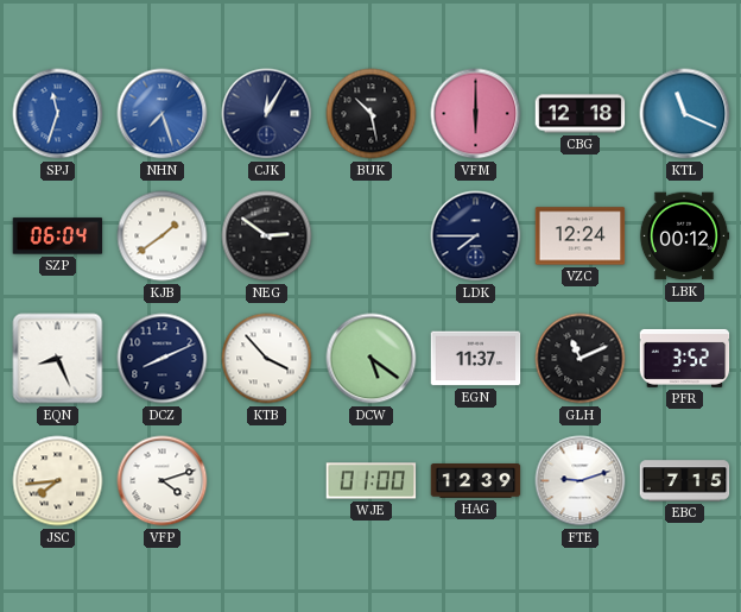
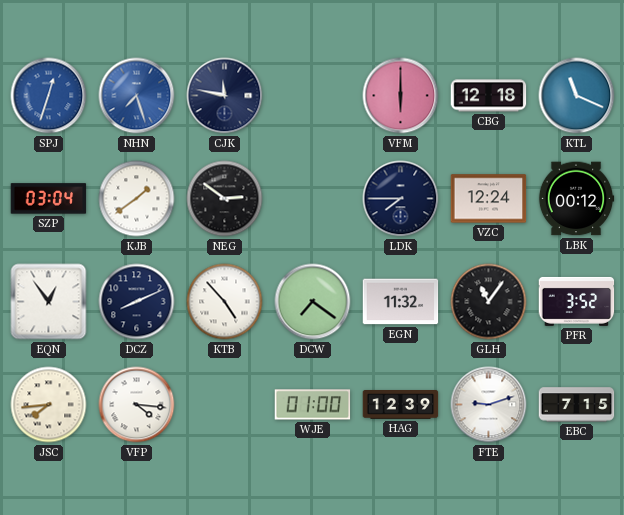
SPJ: 11:33 -> 12:33
CJK: 12:05 -> 11:47
BUK: 10:28 -> none
SZP: 06:04 -> 03:04
EQN: 8:26 -> 12:54
KTB: 3:53 -> 4:53
DCW: 5:21 -> 7:21
EGN: 11:37 -> 11:32
GLH: 11:11 -> 11:06
VFP: 4:12 -> 4:16
